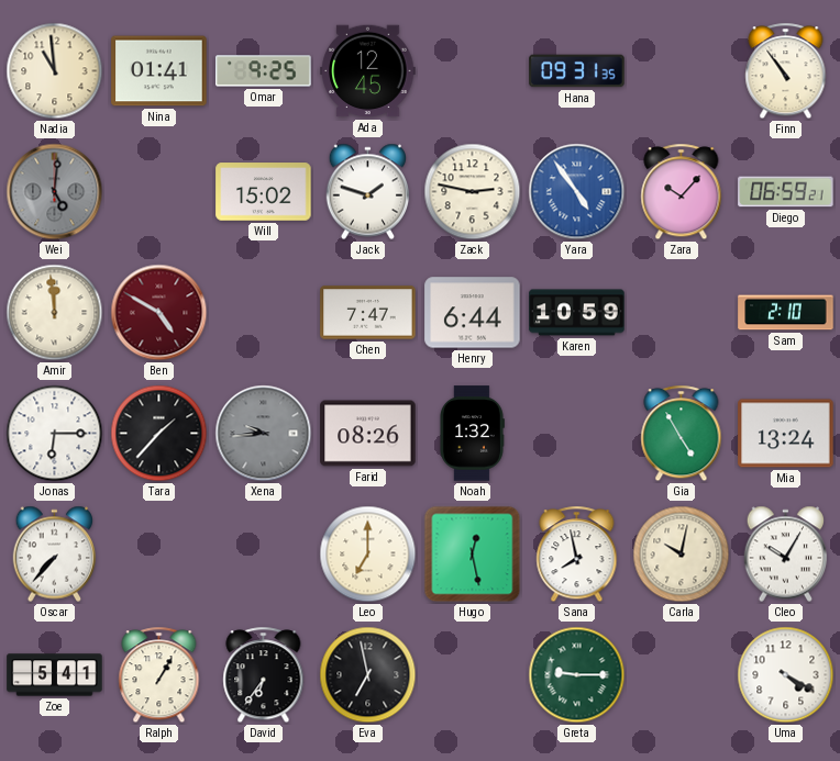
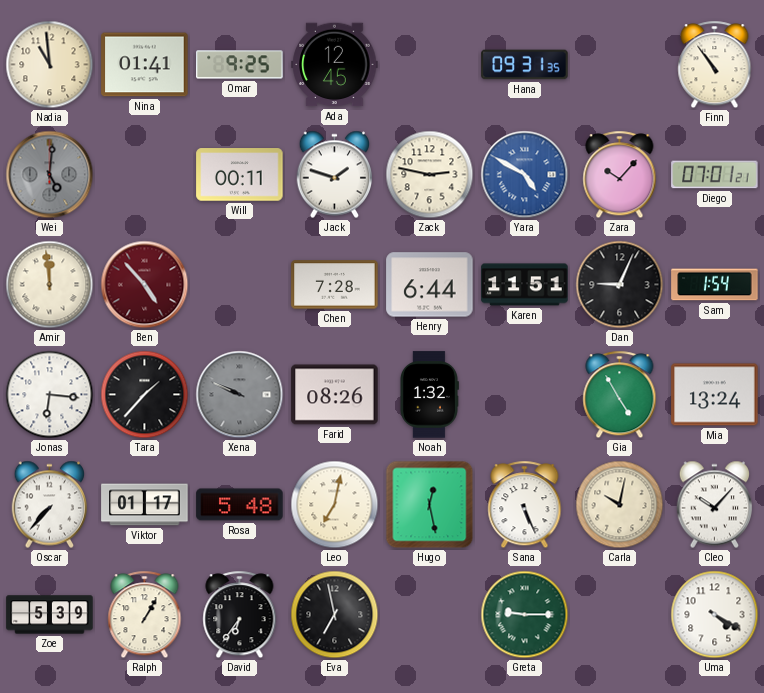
Will: 15:02 -> 00:11
Yara: 4:54 -> 4:50
Diego: 06:59 -> 07:01
Ben: 4:50 -> 4:53
Chen: 7:47 -> 7:28
Karen: 10:59 -> 11:51
Dan: none -> 9:04
Sam: 2:10 -> 1:54
Jonas: 6:15 -> 6:16
Xena: 9:44 -> 9:49
Viktor: none -> 01:17
Rosa: none -> 5:48
Leo: 7:00 -> 7:02
Sana: 7:58 -> 5:26
Cleo: 10:05 -> 10:07
Zoe: 5:41 -> 5:39
